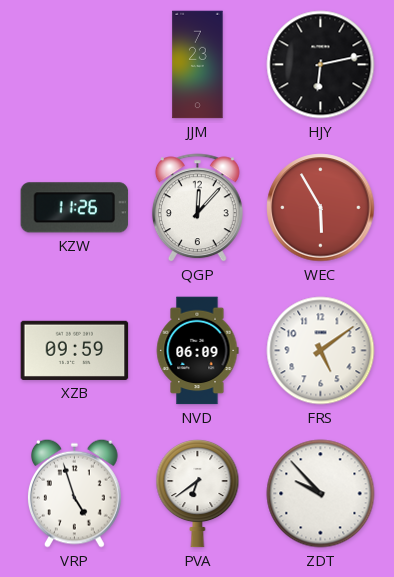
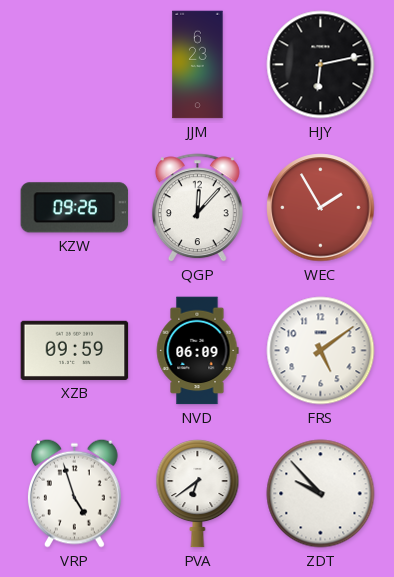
JJM: 7:23 -> 6:23
KZW: 11:26 -> 09:26
WEC: 5:55 -> 1:55
